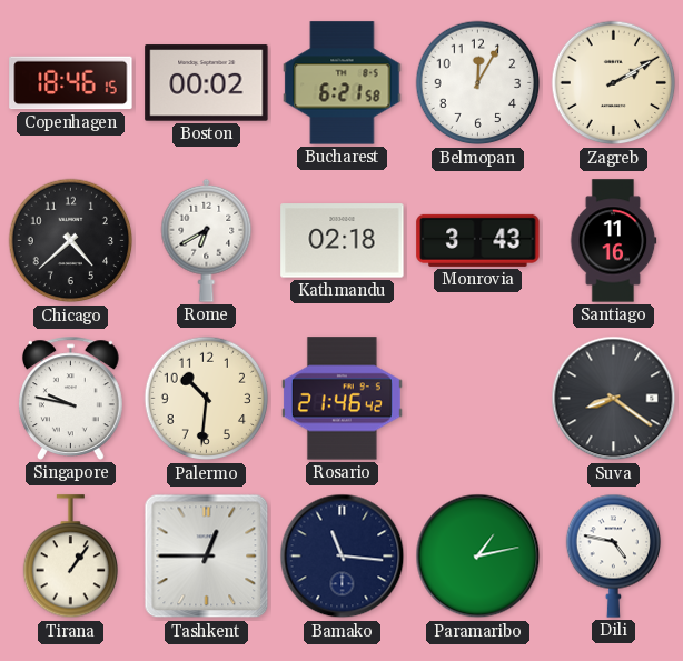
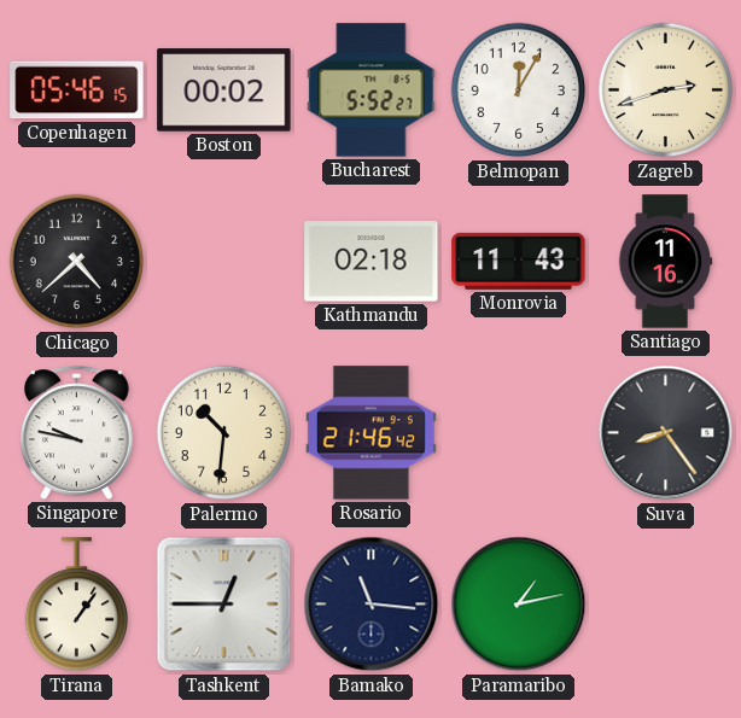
Copenhagen: 18:46 -> 05:46
Bucharest: 6:21 -> 5:52
Zagreb: 2:10 -> 2:42
Rome: 6:40 -> none
Monrovia: 3:43 -> 11:43
Suva: 8:21 -> 8:24
Dili: 4:47 -> none
